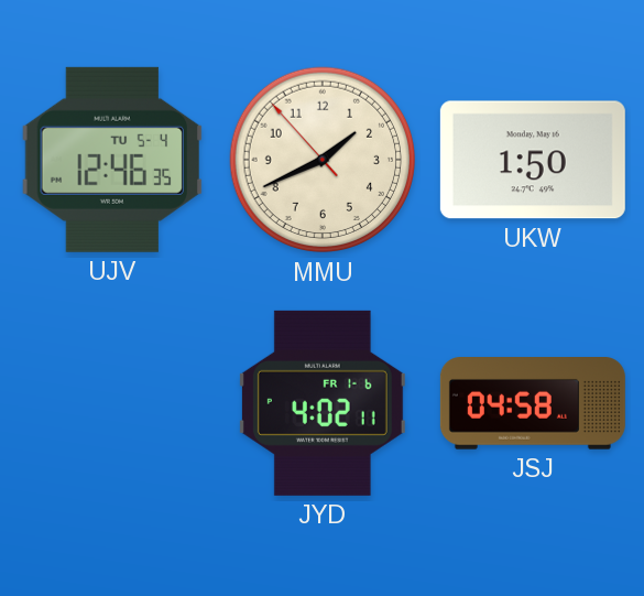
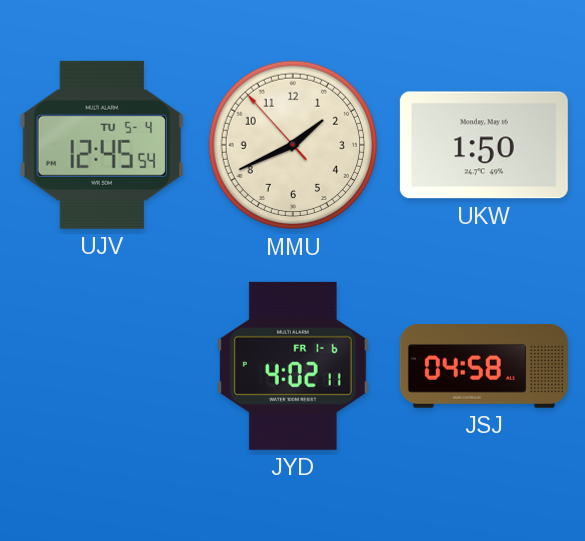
UJV: 12:46 -> 12:45
